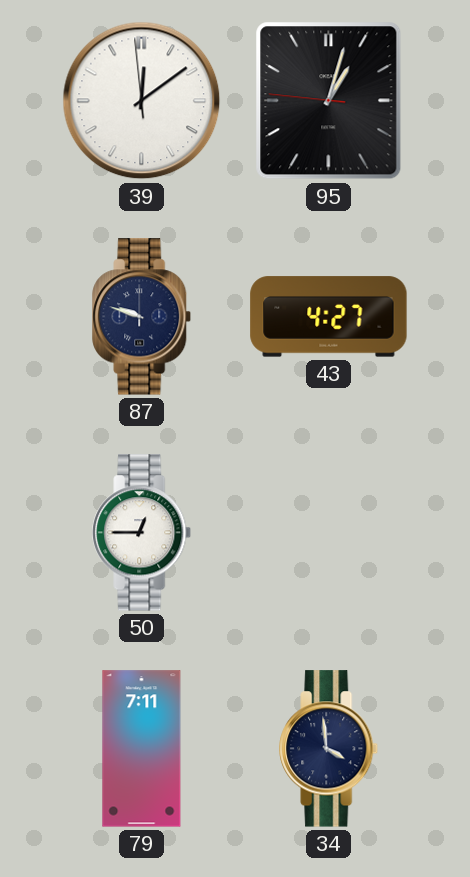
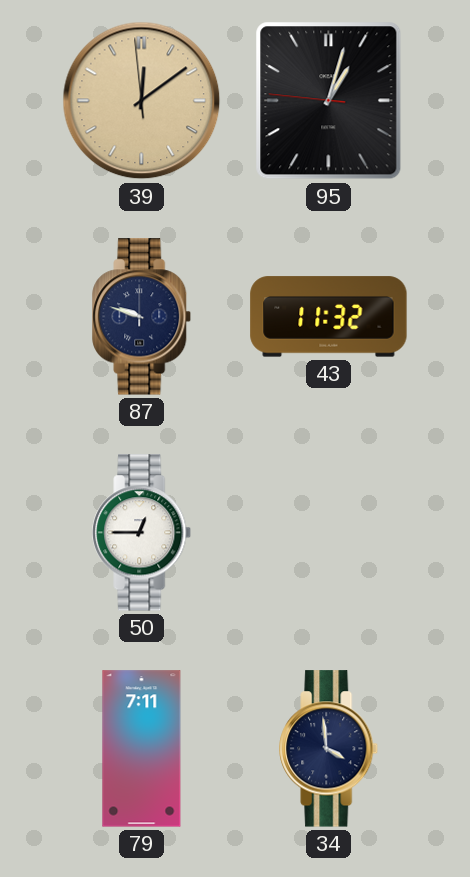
39 dial: white -> champagne
43: 4:27 -> 11:32
